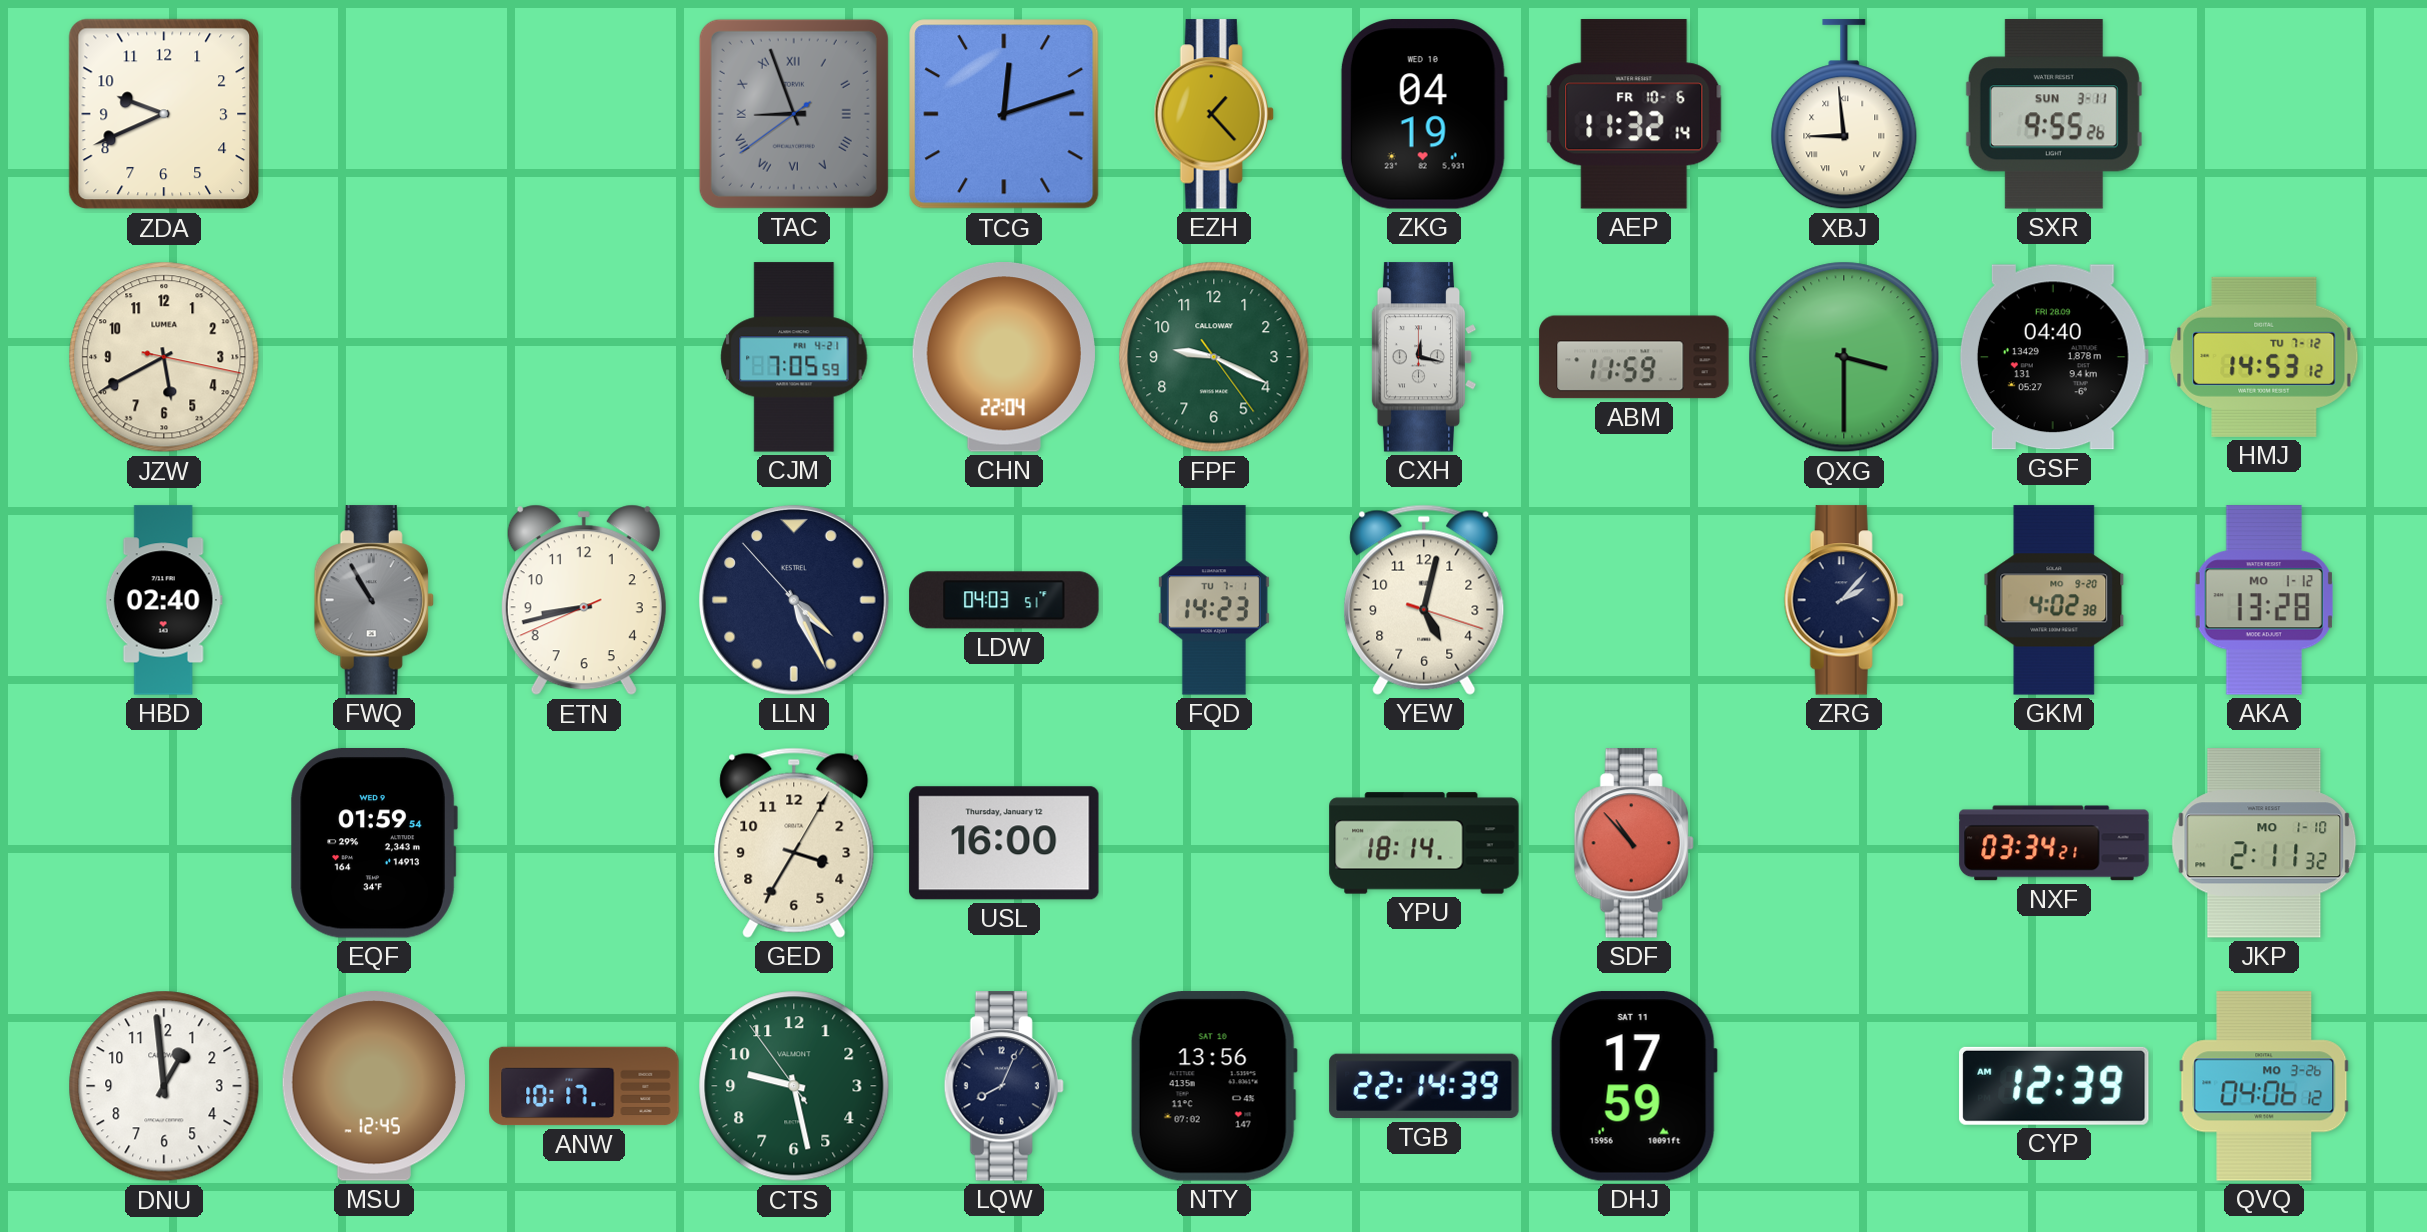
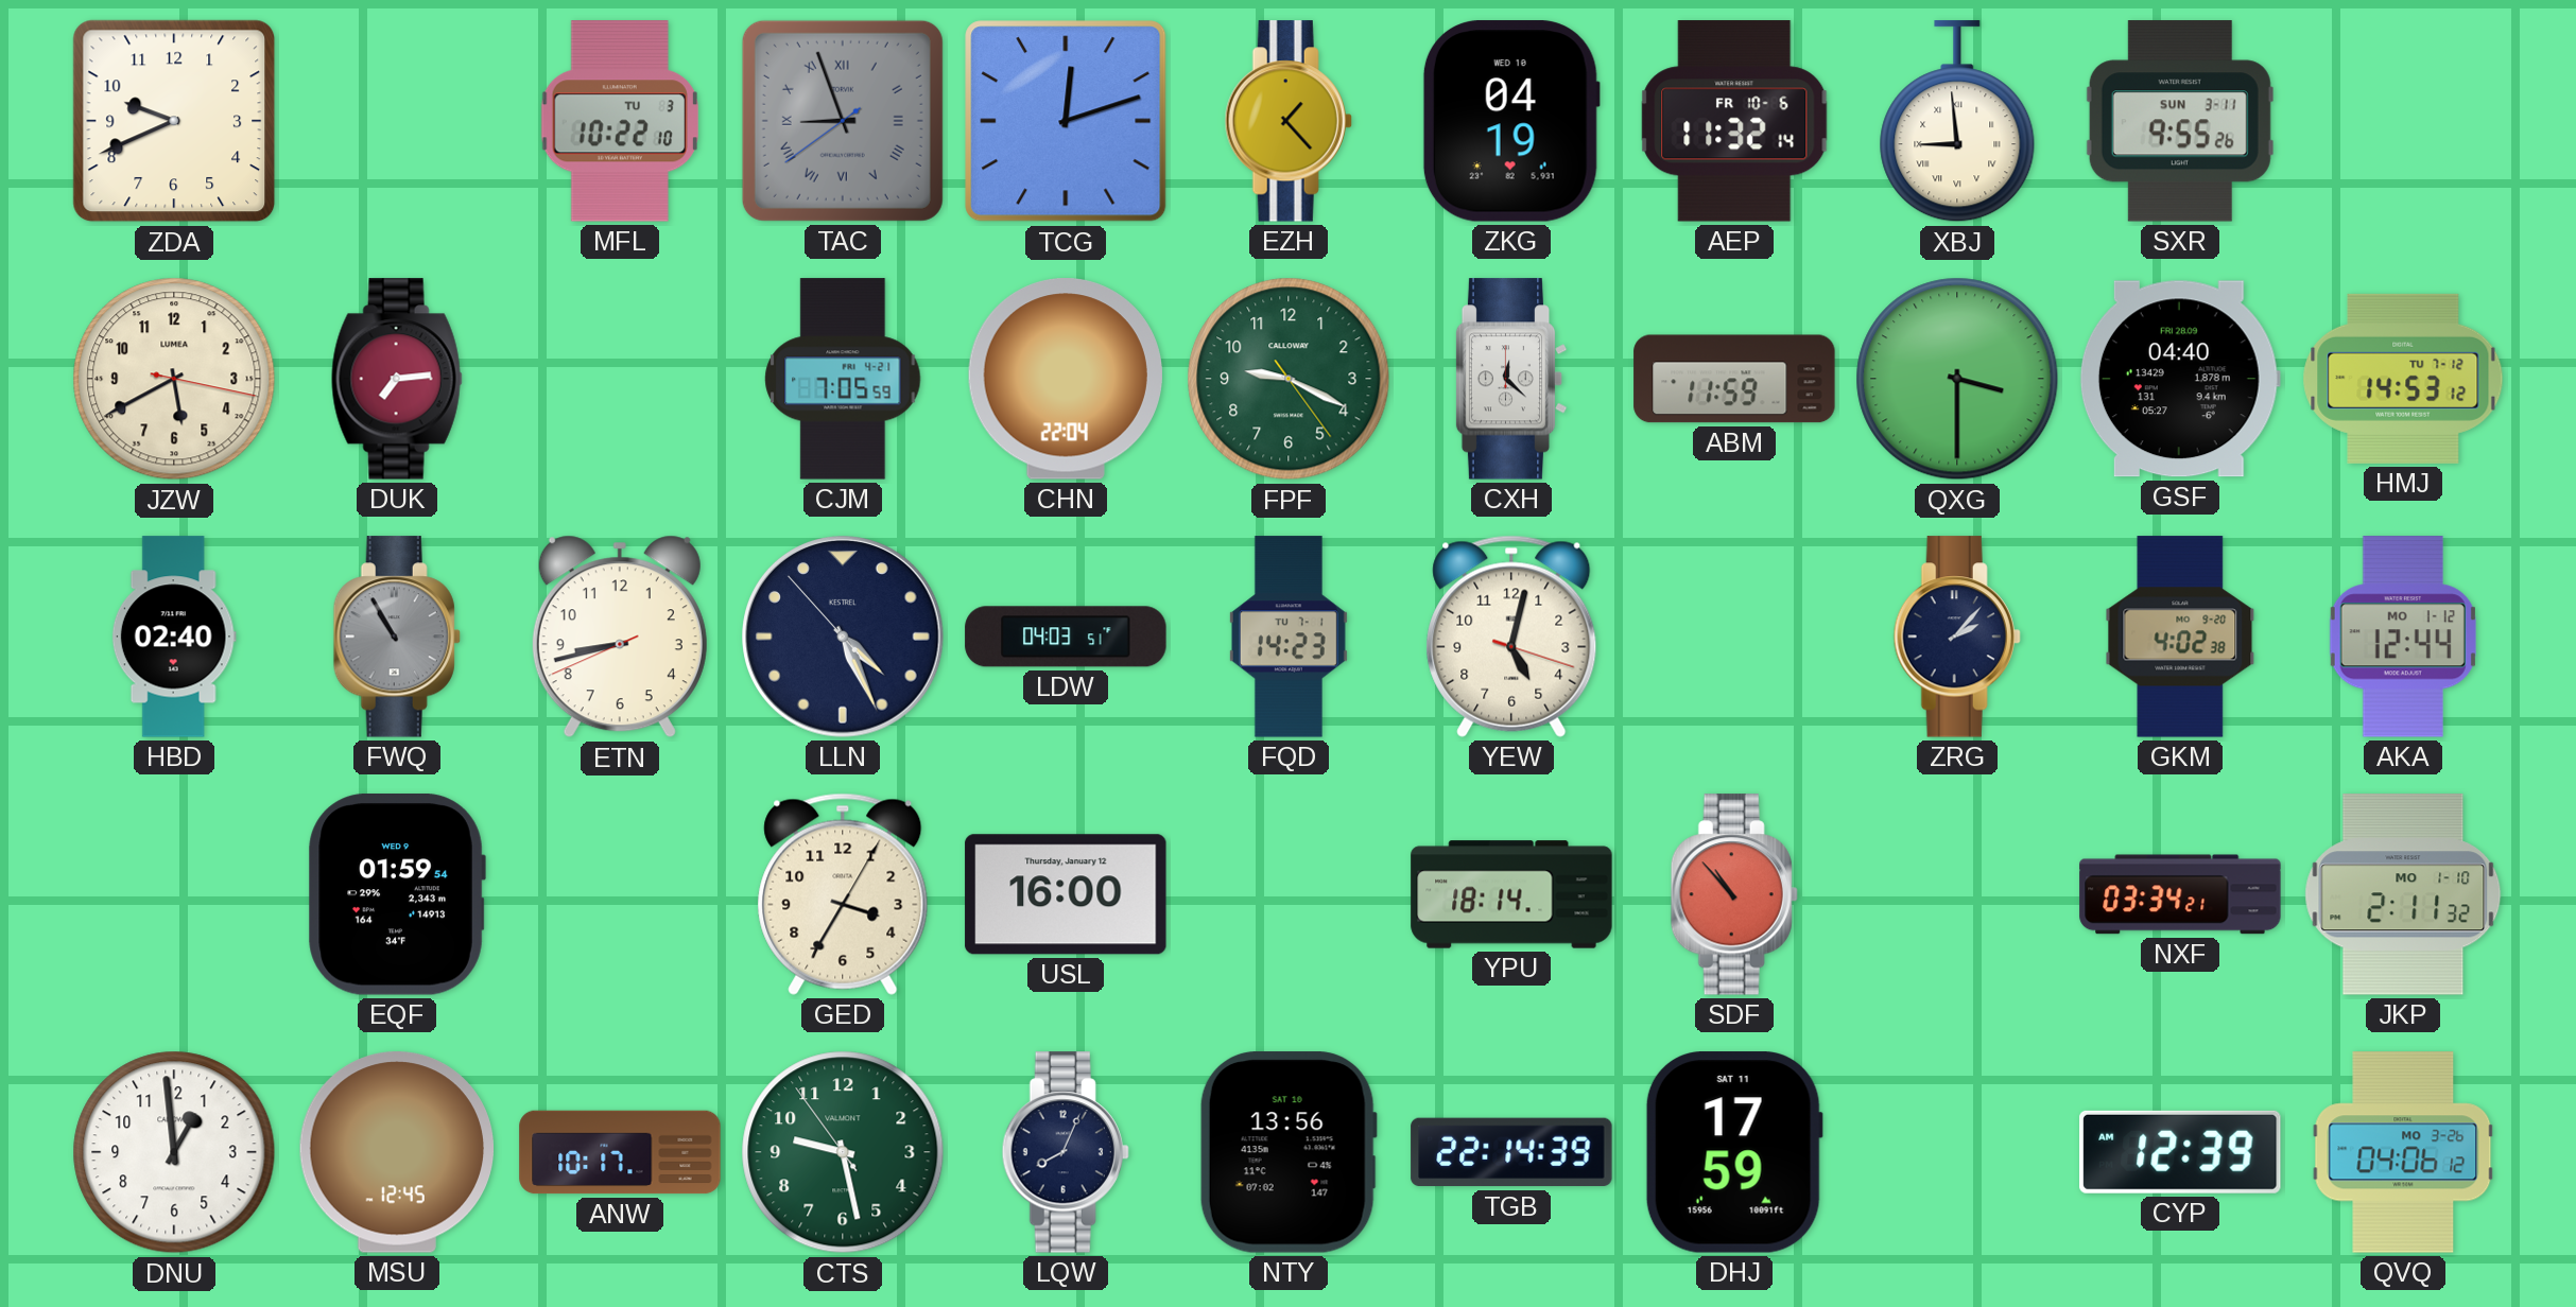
MFL: none -> 10:22
DUK: none -> 7:14
CXH: 12:17 -> 12:22
AKA: 13:28 -> 12:44
